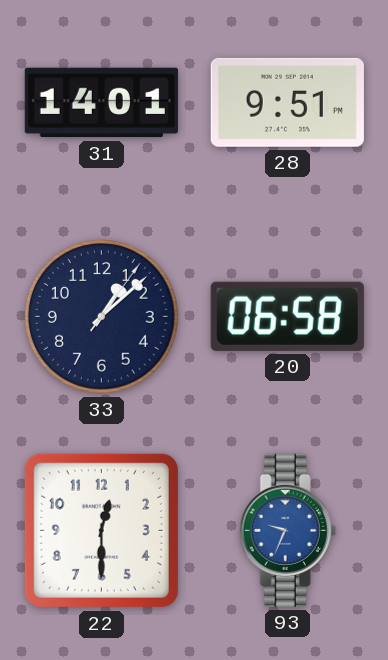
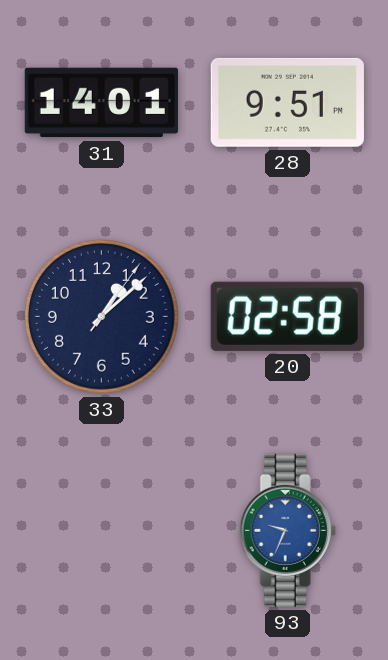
20: 06:58 -> 02:58
22: 12:30 -> none
